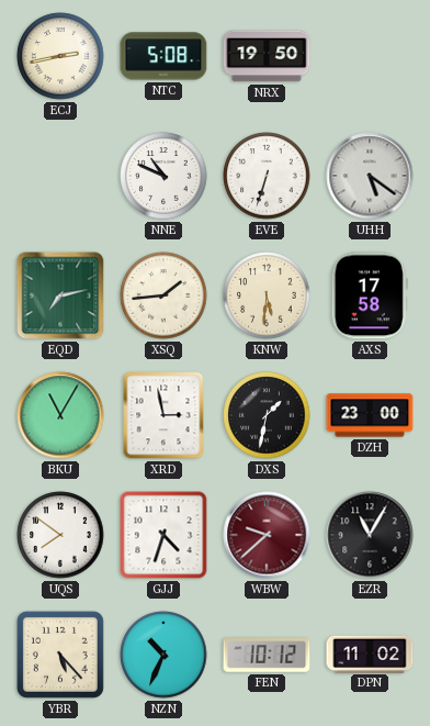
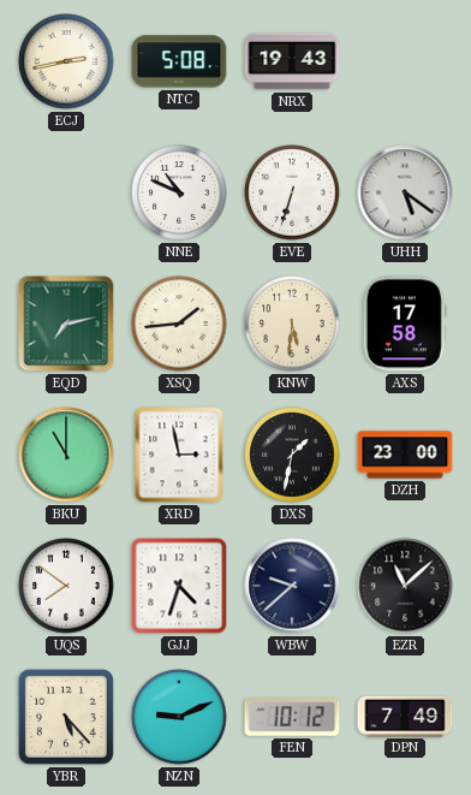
NRX: 19:50 -> 19:43
BKU: 11:05 -> 11:00
WBW dial: burgundy -> navy
EZR: 11:05 -> 11:08
NZN: 10:34 -> 9:11
DPN: 11:02 -> 7:49
